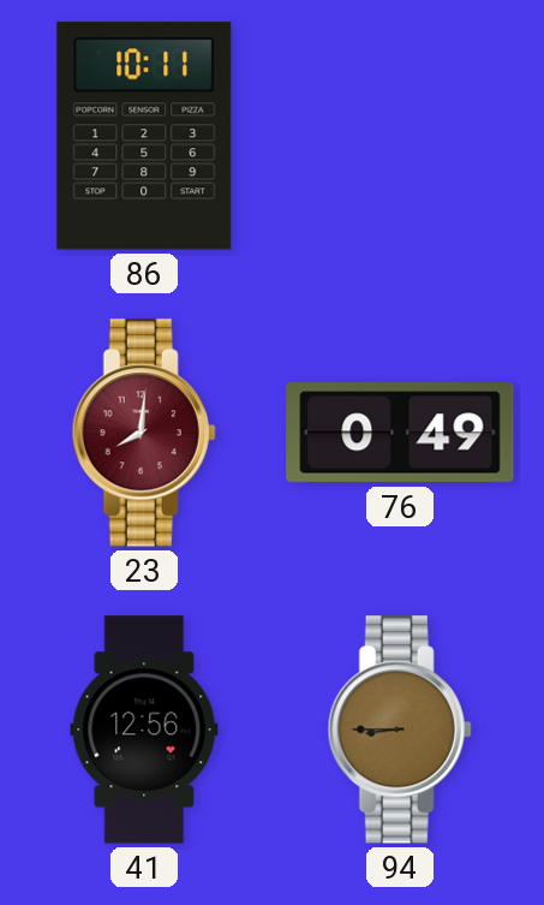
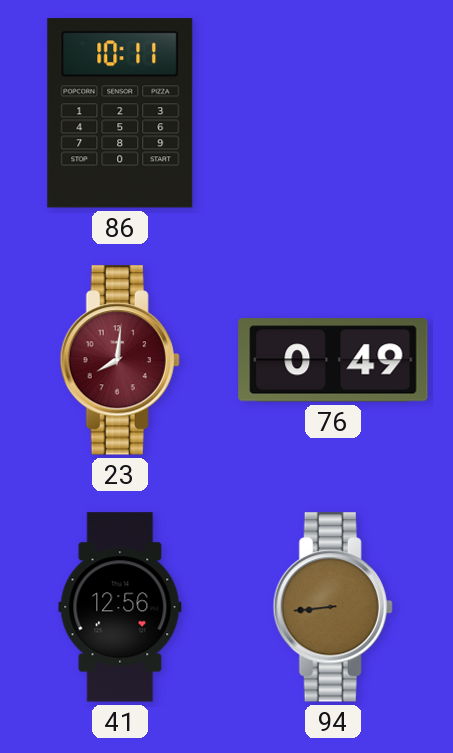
94: 8:45 -> 8:44
